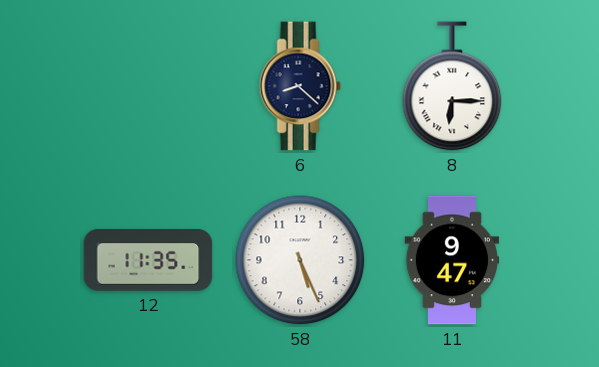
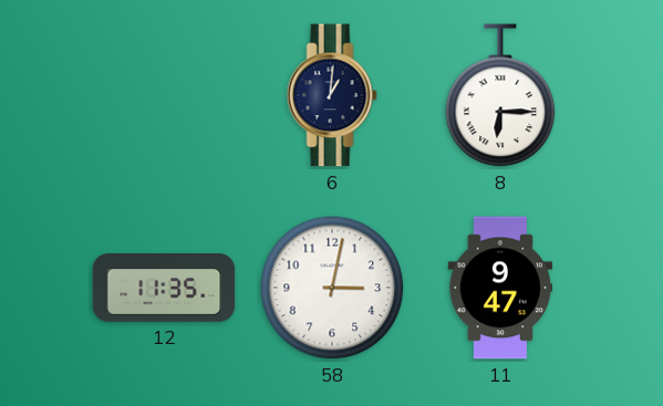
6: 8:22 -> 1:01
58: 5:26 -> 3:02
